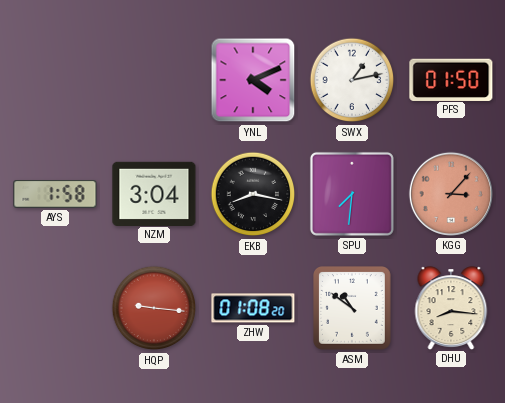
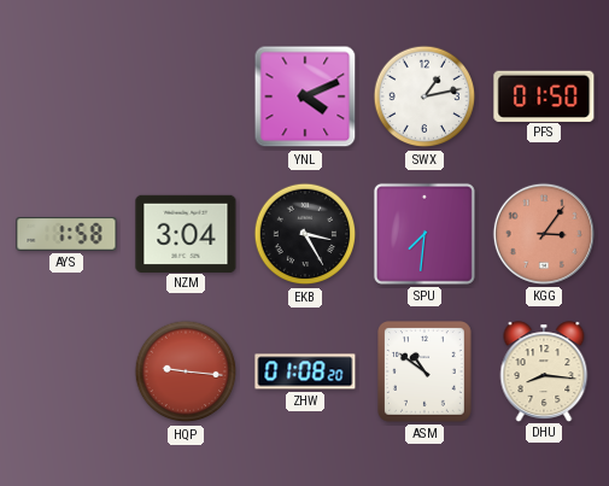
EKB: 8:17 -> 3:25
KGG: 3:07 -> 3:06
